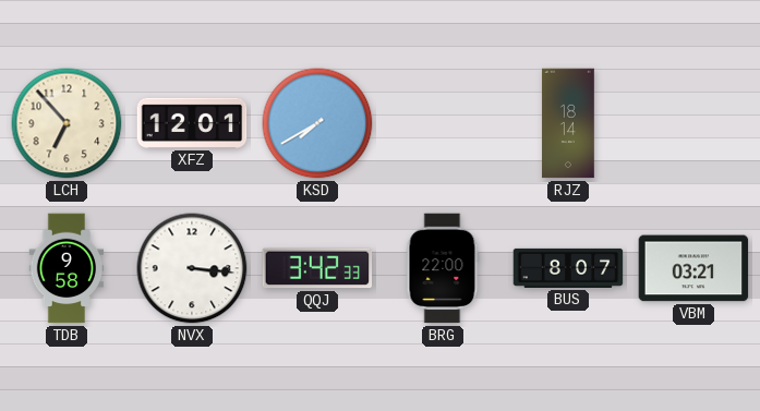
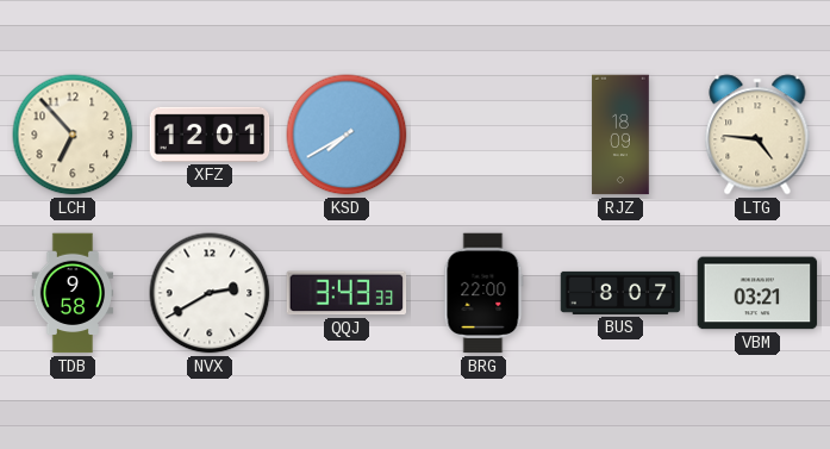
RJZ: 18:14 -> 18:09
LTG: none -> 4:46
NVX: 3:16 -> 2:40
QQJ: 3:42 -> 3:43
